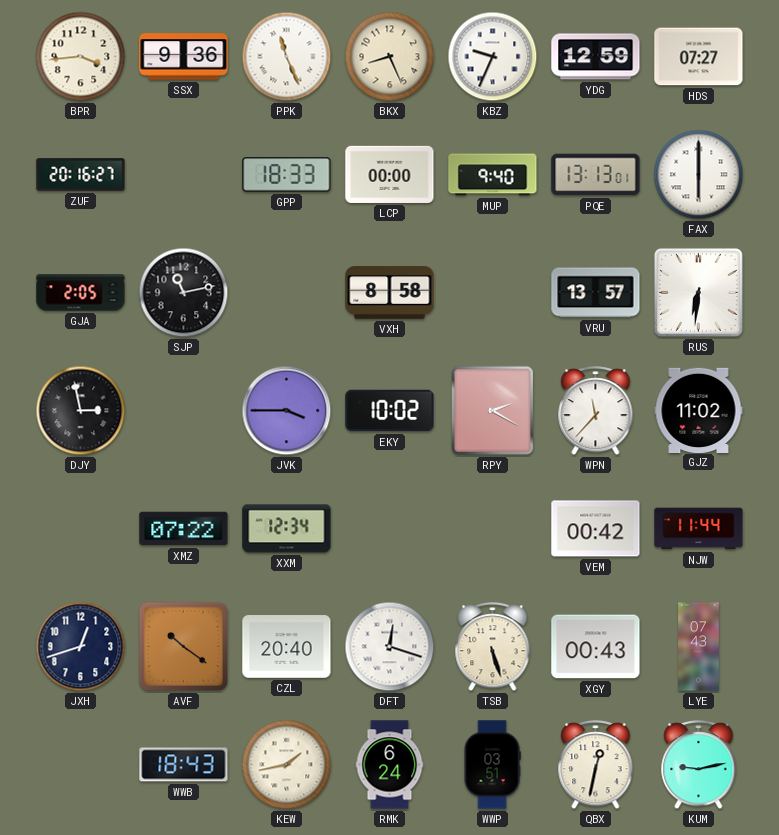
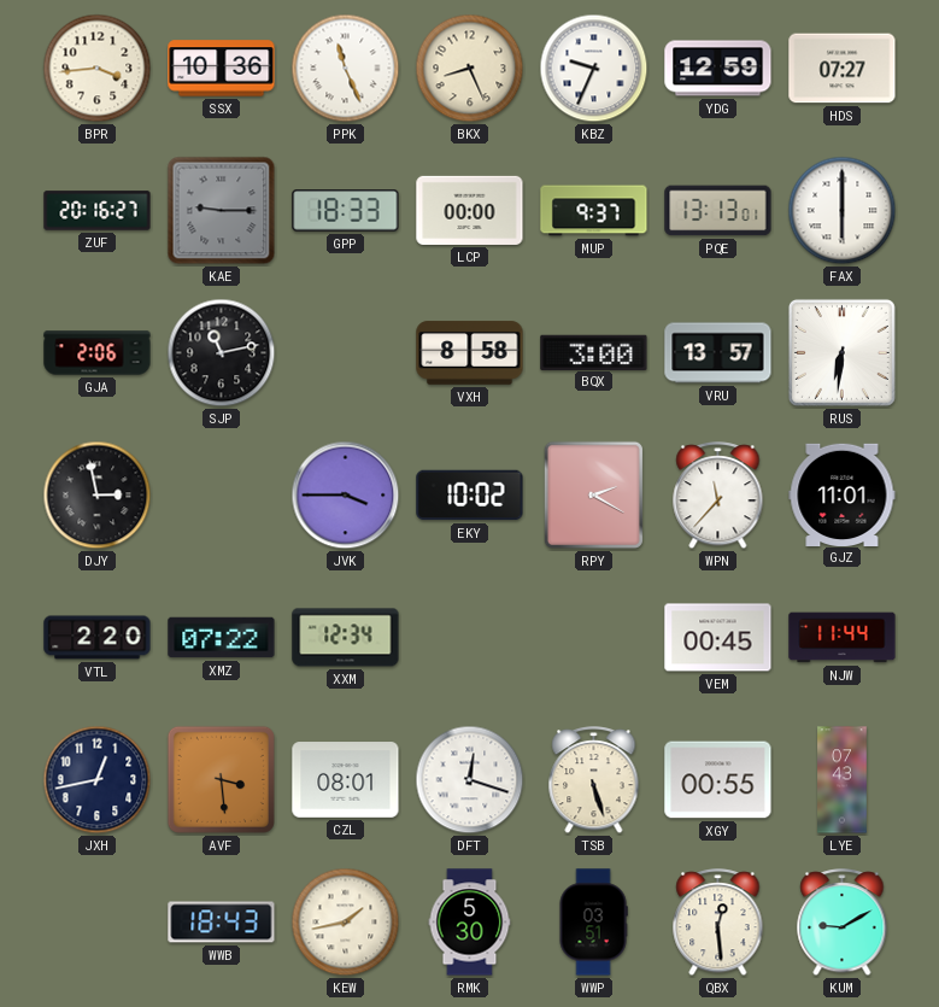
SSX: 9:36 -> 10:36
KAE: none -> 9:15
MUP: 9:40 -> 9:37
GJA: 2:05 -> 2:06
BQX: none -> 3:00
GJZ: 11:02 -> 11:01
VTL: none -> 2:20
VEM: 00:42 -> 00:45
JXH: 12:42 -> 12:43
AVF: 10:21 -> 3:29
CZL: 20:40 -> 08:01
XGY: 00:43 -> 00:55
RMK: 6:24 -> 5:30
QBX: 12:32 -> 12:29
KUM: 9:13 -> 9:10
